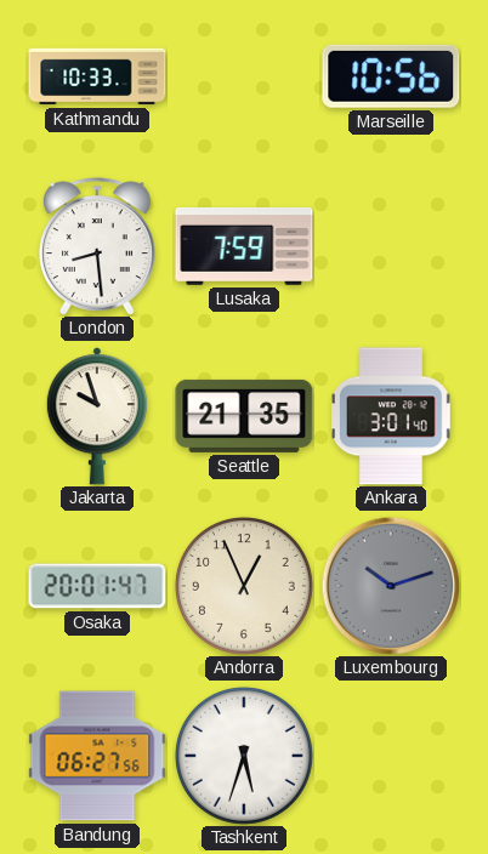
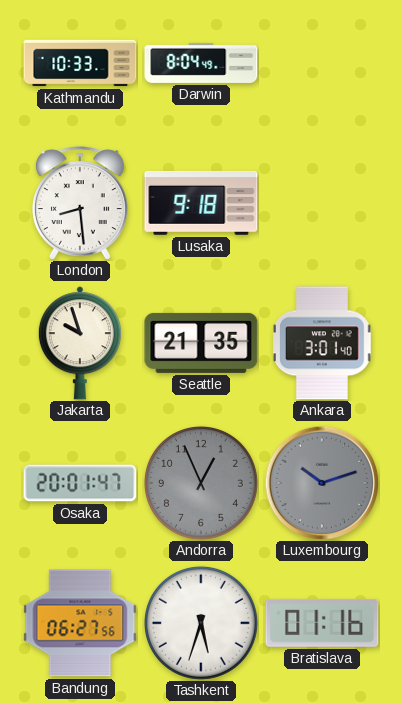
Darwin: none -> 8:04
Marseille: 10:56 -> none
Lusaka: 7:59 -> 9:18
Andorra dial: cream -> grey
Bratislava: none -> 01:16
